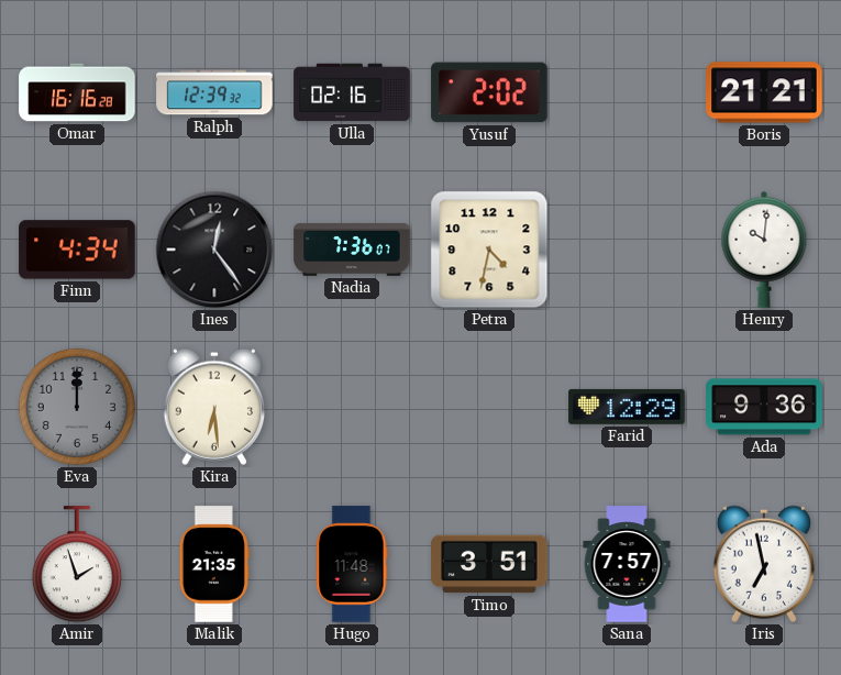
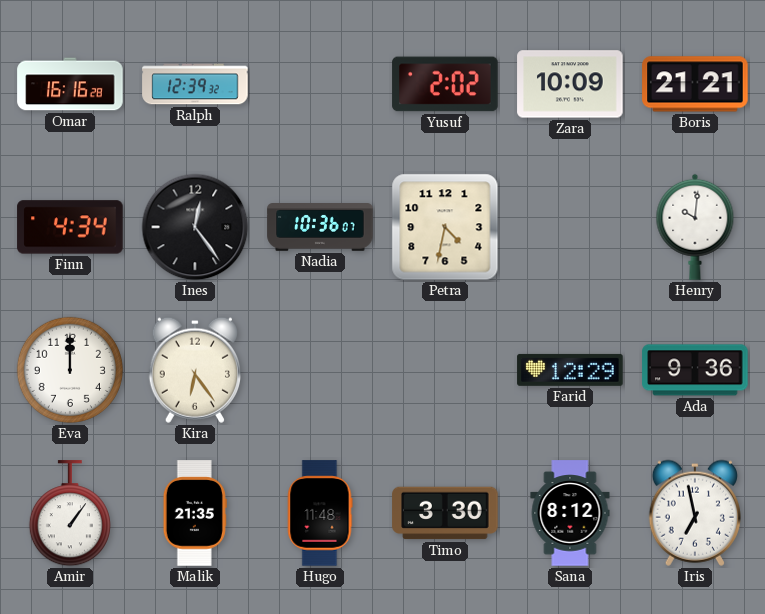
Ulla: 02:16 -> none
Zara: none -> 10:09
Nadia: 7:36 -> 10:36
Eva dial: grey -> white
Kira: 6:29 -> 6:24
Amir: 1:57 -> 1:06
Timo: 3:51 -> 3:30
Sana: 7:57 -> 8:12
